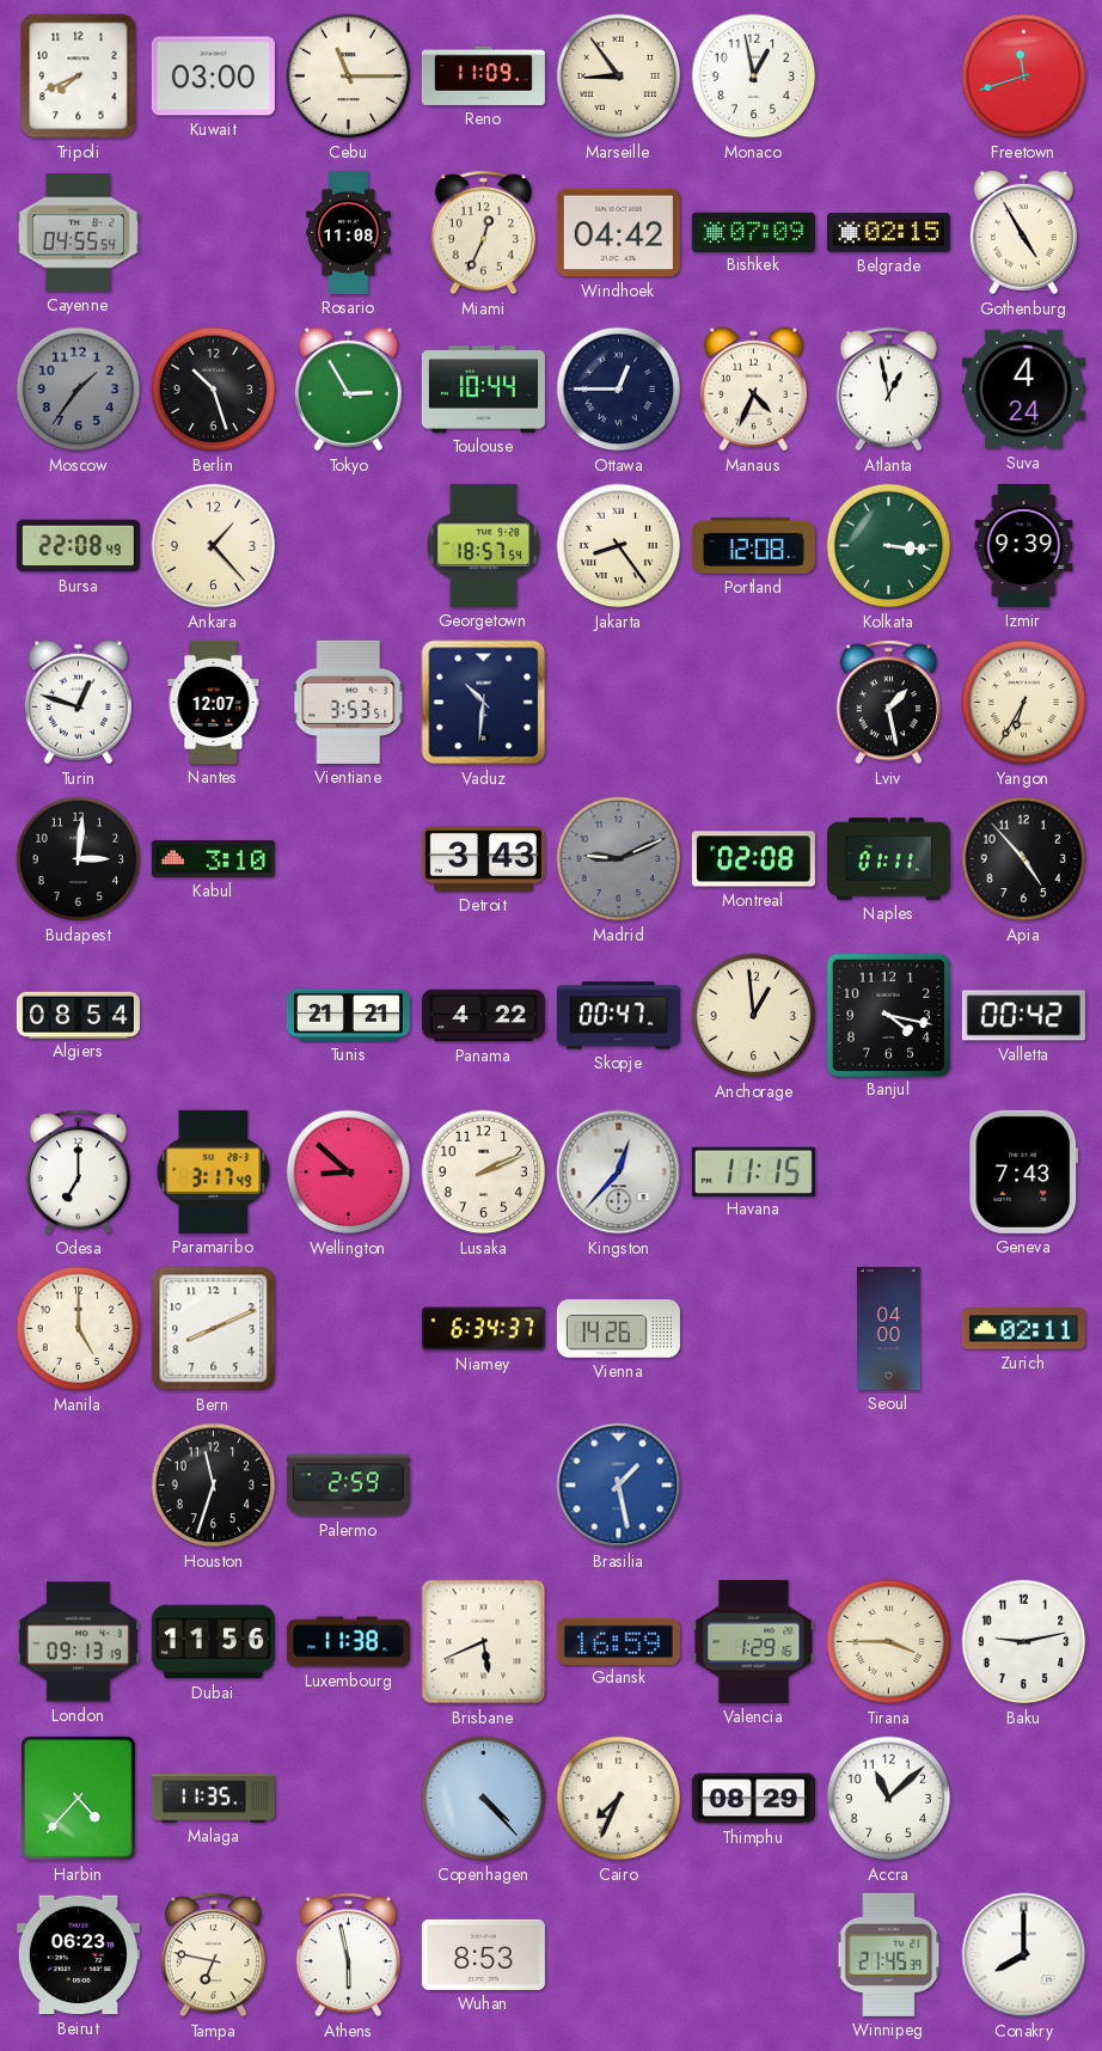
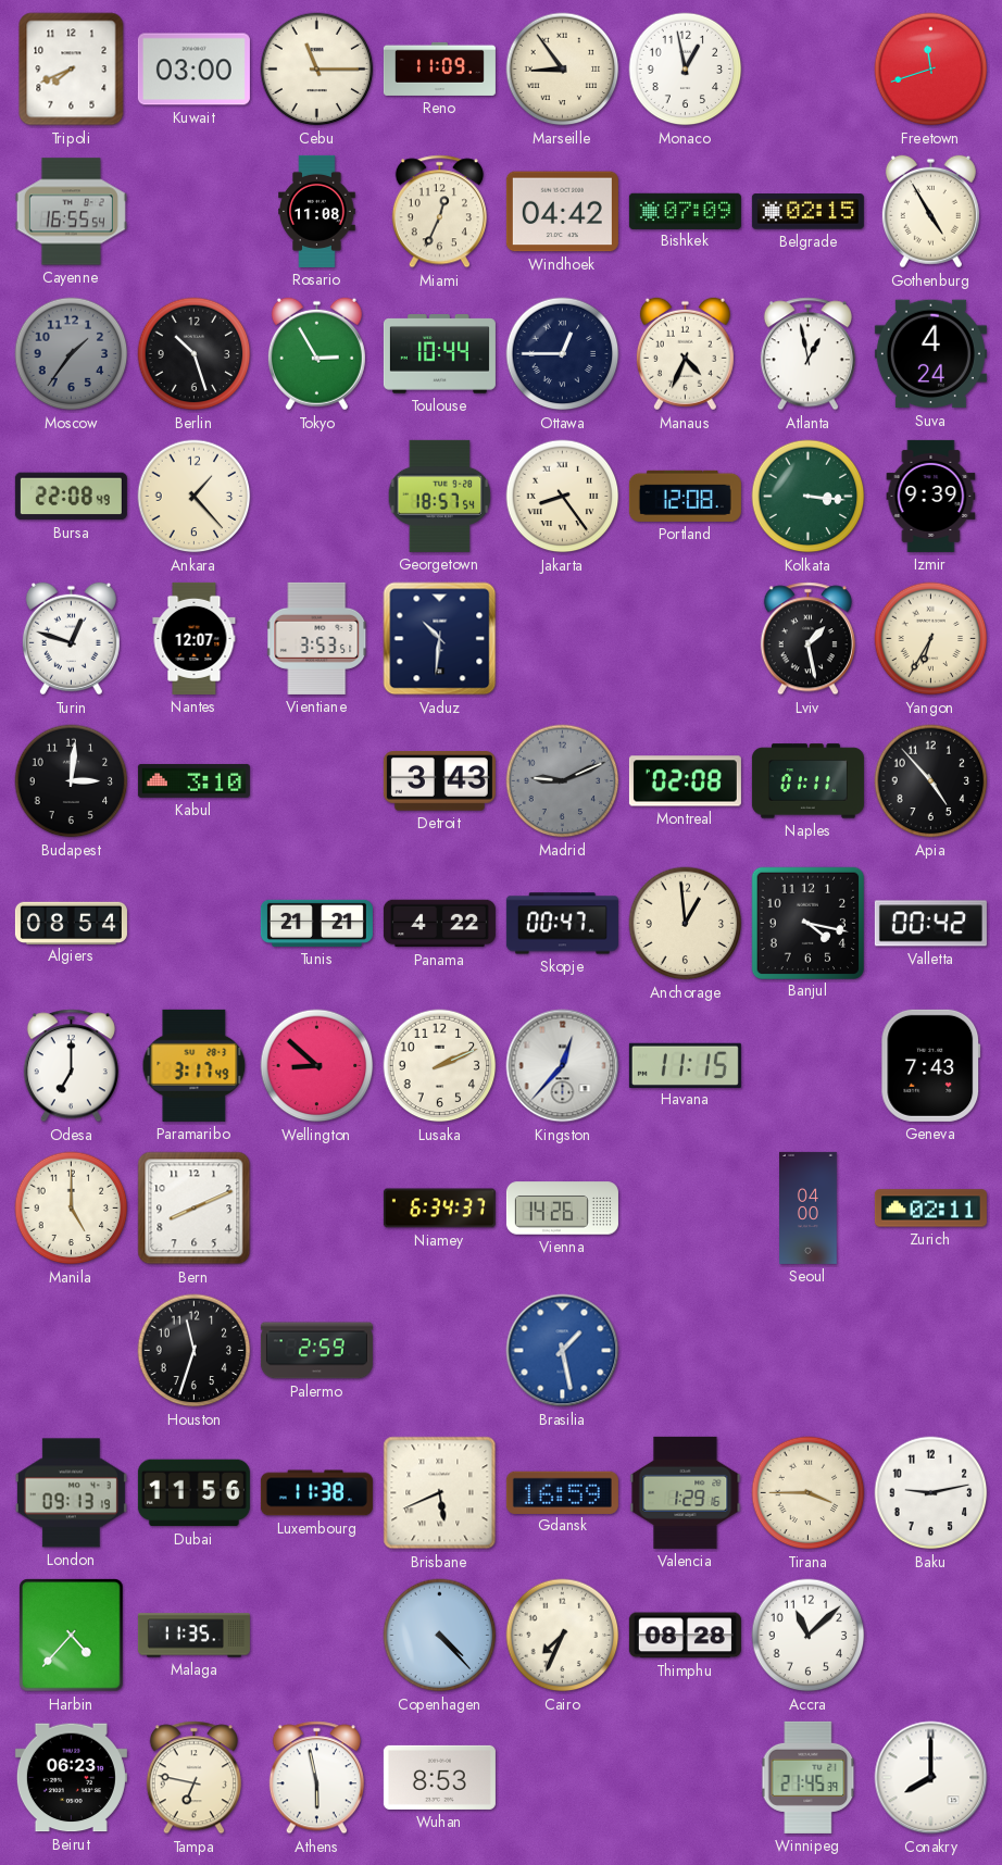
Cayenne: 04:55 -> 16:55
Thimphu: 08:29 -> 08:28
